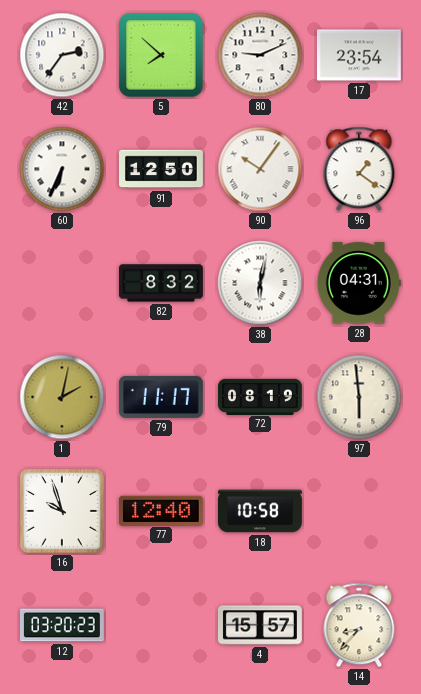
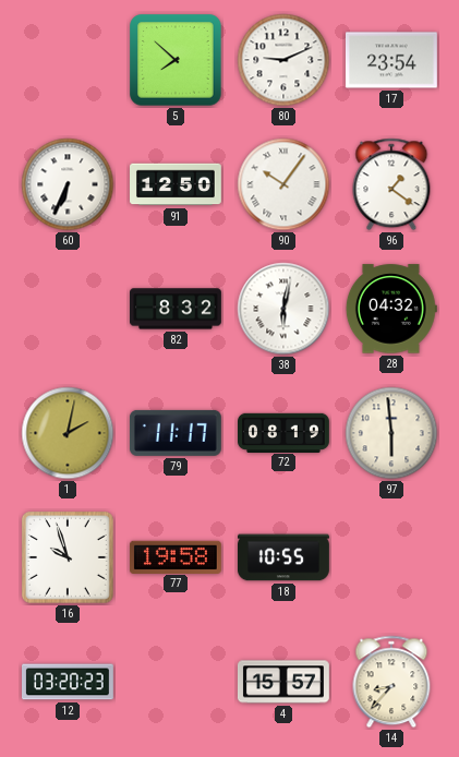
42: 2:36 -> none
28: 04:31 -> 04:32
77: 12:40 -> 19:58
18: 10:58 -> 10:55
